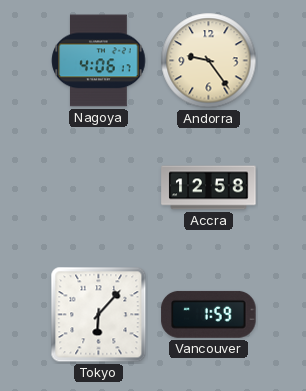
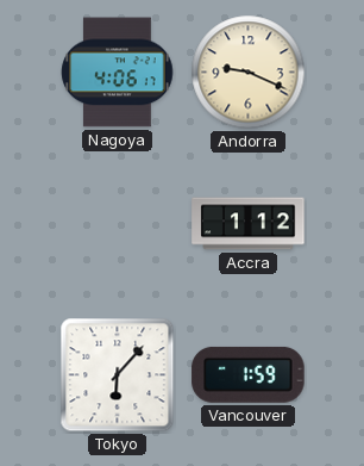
Andorra: 9:24 -> 9:19
Accra: 12:58 -> 1:12
